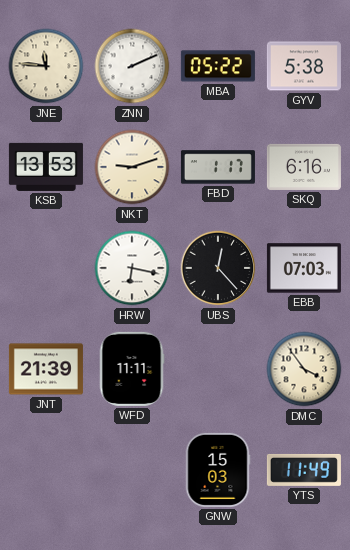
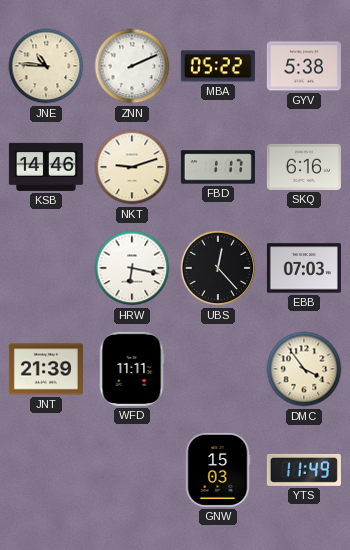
JNE: 11:46 -> 10:46
KSB: 13:53 -> 14:46
